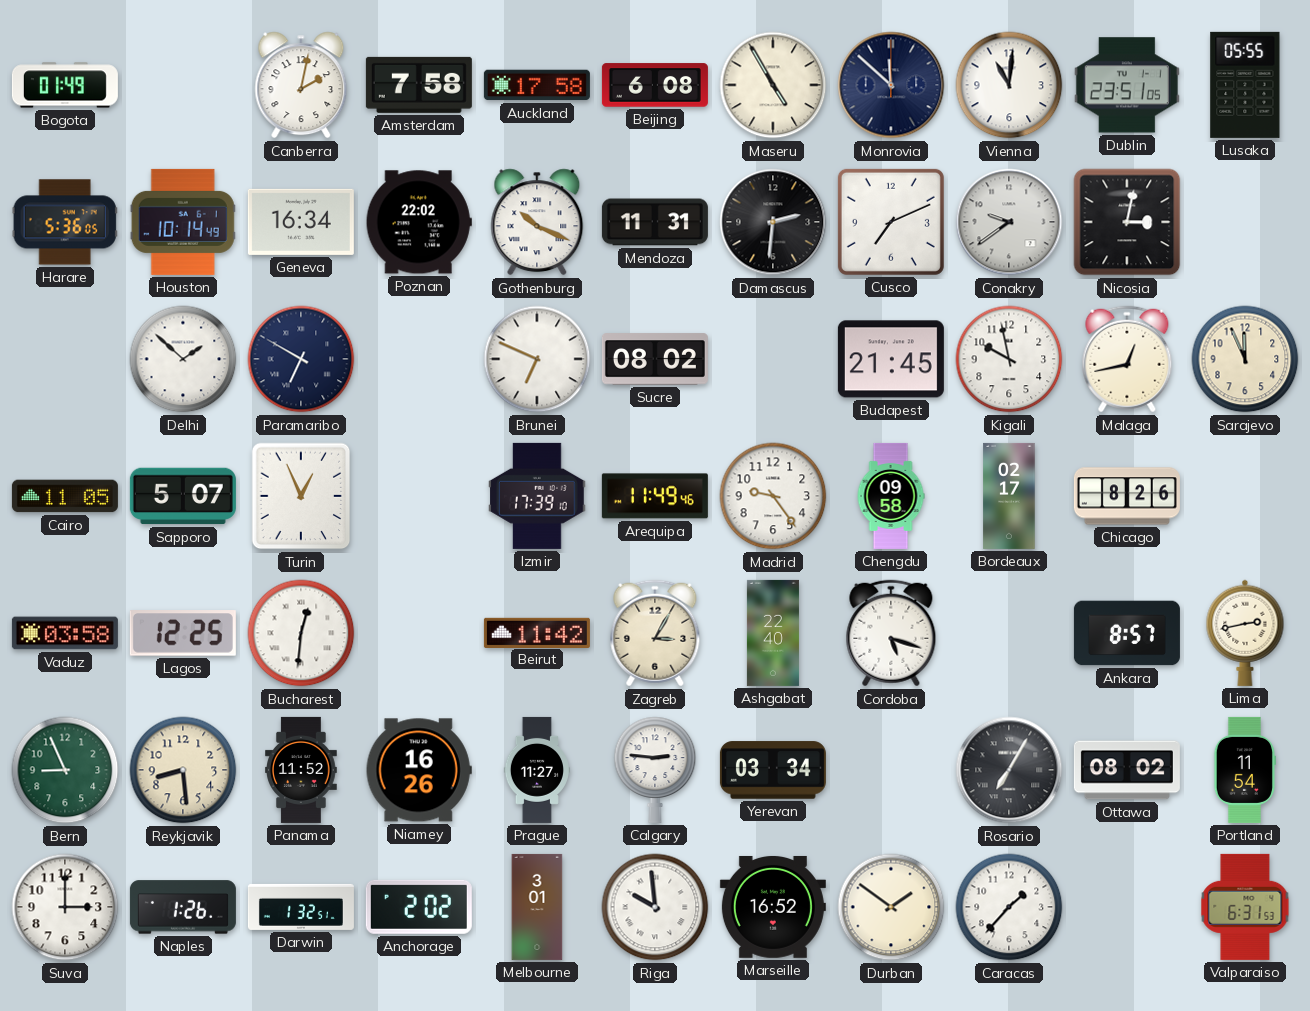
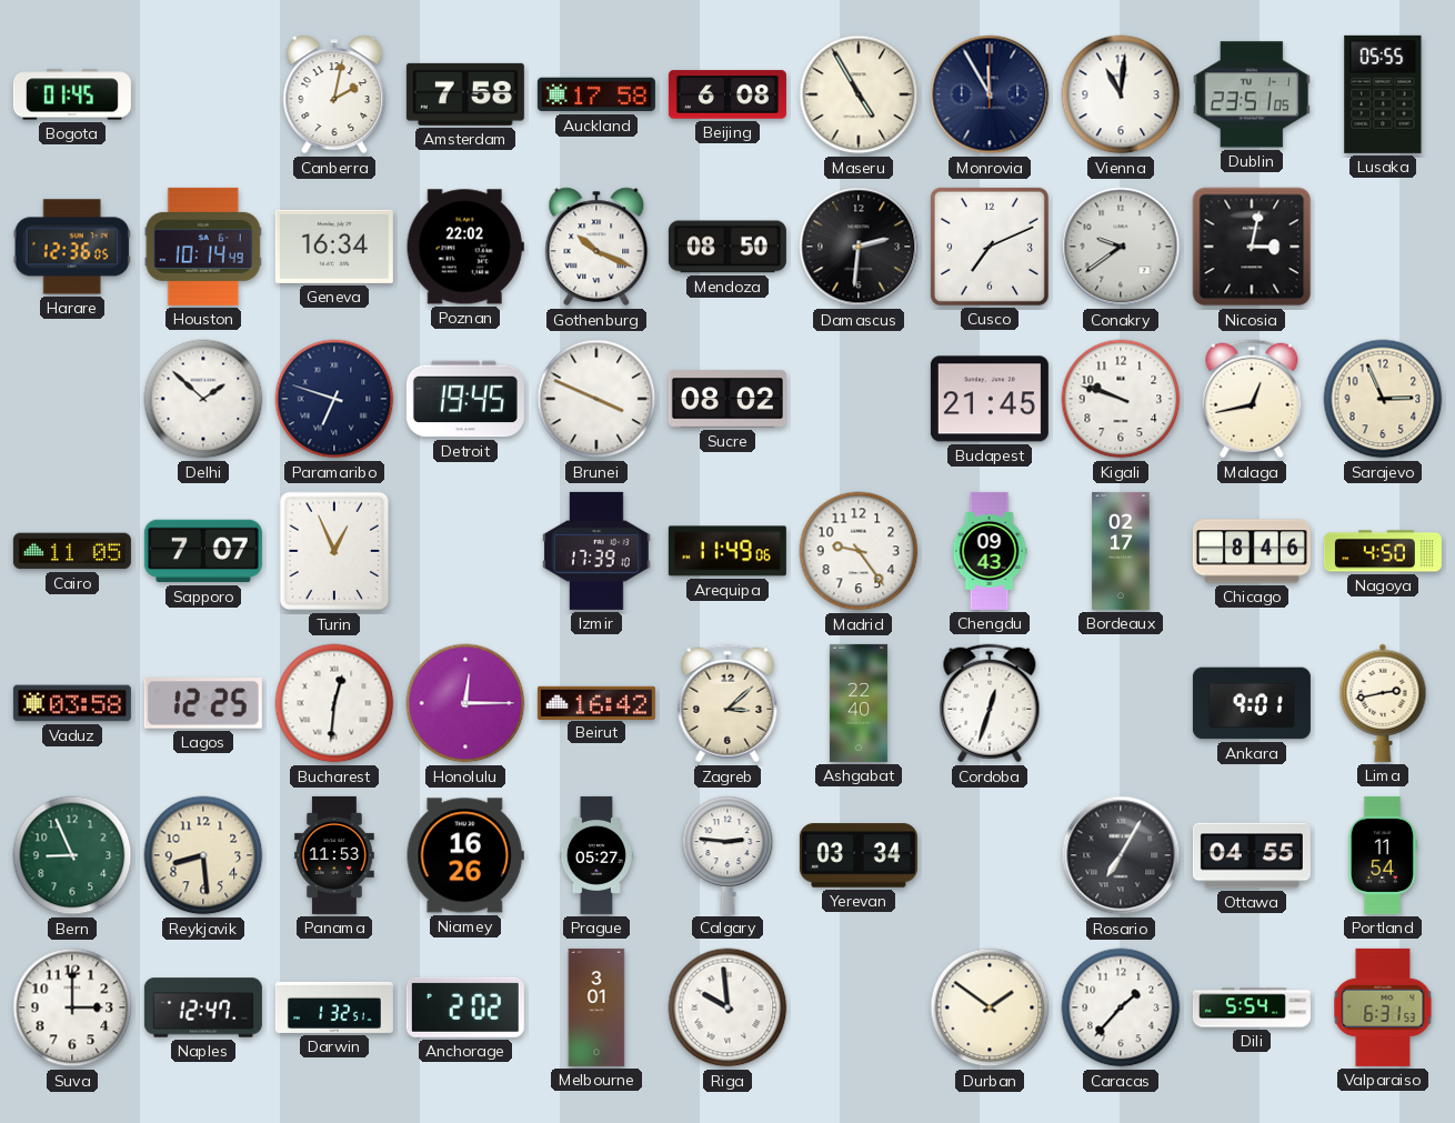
Bogota: 01:49 -> 01:45
Monrovia: 11:52 -> 11:55
Harare: 5:36 -> 12:36
Mendoza: 11:31 -> 08:50
Paramaribo: 6:50 -> 6:48
Detroit: none -> 19:45
Brunei: 6:49 -> 3:49
Kigali: 9:58 -> 9:48
Sarajevo: 11:56 -> 2:56
Sapporo: 5:07 -> 7:07
Arequipa: 11:49:46 -> 11:49:06
Chengdu: 09:58 -> 09:43
Chicago: 8:26 -> 8:46
Nagoya: none -> 4:50
Honolulu: none -> 12:15
Beirut: 11:42 -> 16:42
Zagreb: 3:05 -> 3:08
Cordoba: 5:18 -> 12:33
Ankara: 8:57 -> 9:01
Panama: 11:52 -> 11:53
Prague: 11:27 -> 05:27
Ottawa: 08:02 -> 04:55
Naples: 1:26 -> 12:47
Marseille: 16:52 -> none
Dili: none -> 5:54
